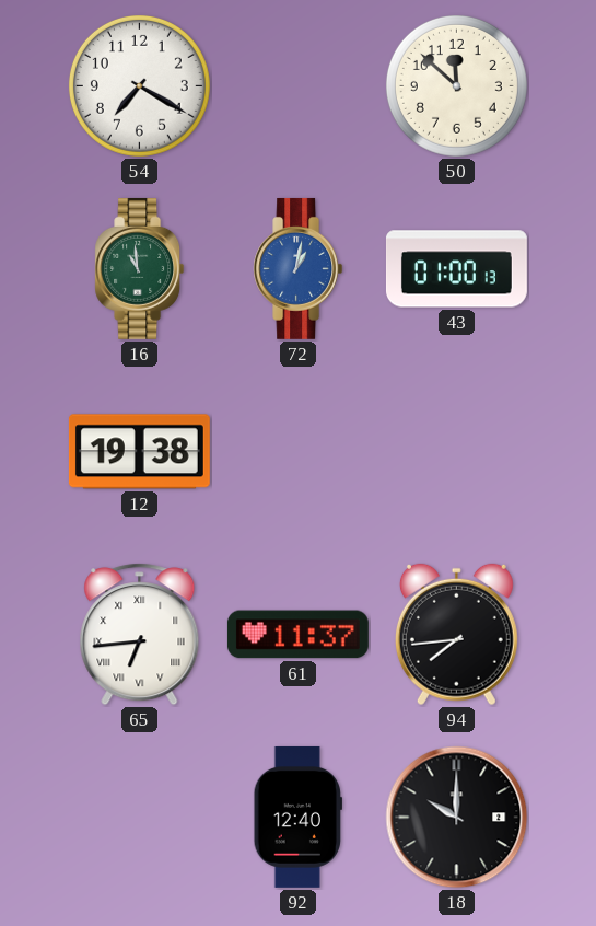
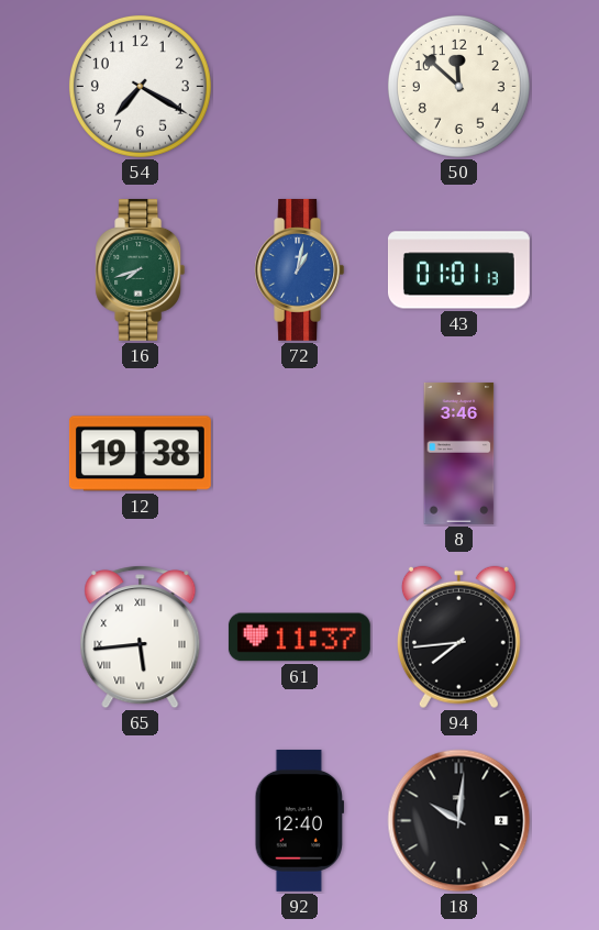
16: 10:59 -> 7:42
43: 01:00 -> 01:01
8: none -> 3:46
65: 6:44 -> 5:44
18: 10:00 -> 10:01
